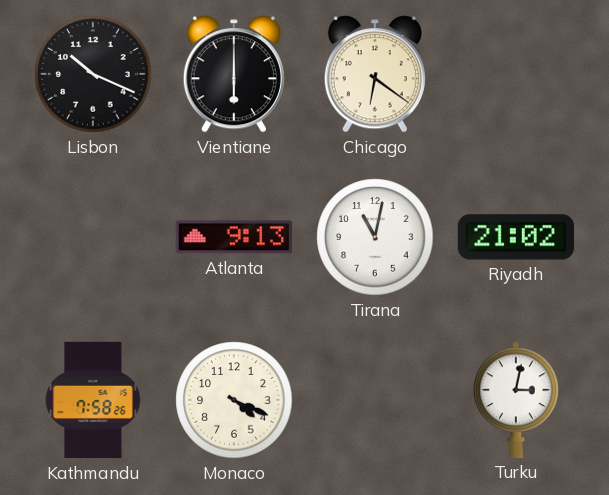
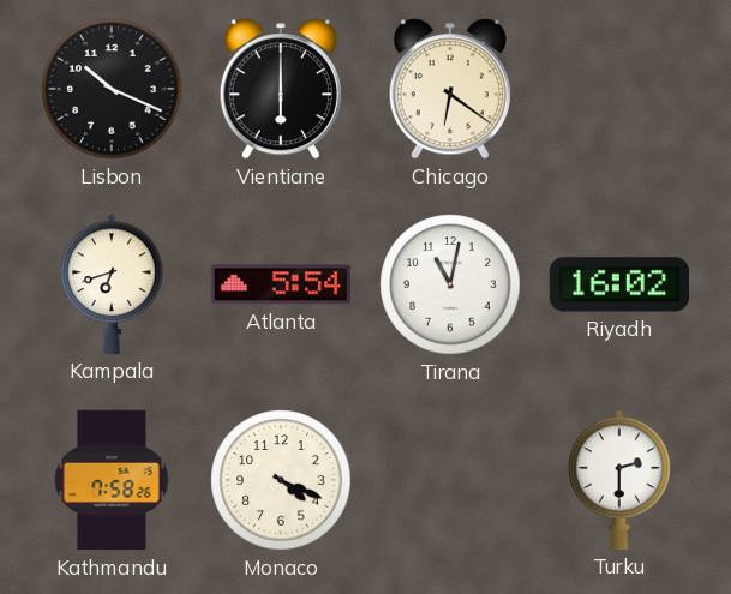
Kampala: none -> 6:42
Atlanta: 9:13 -> 5:54
Riyadh: 21:02 -> 16:02
Turku: 3:02 -> 2:30
